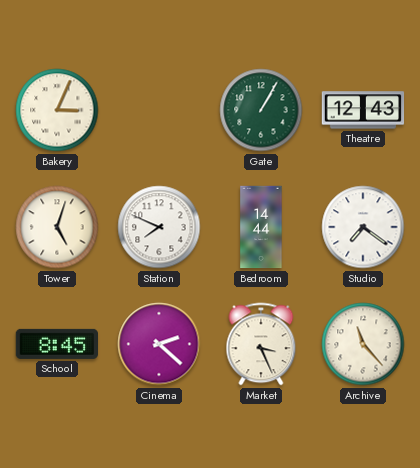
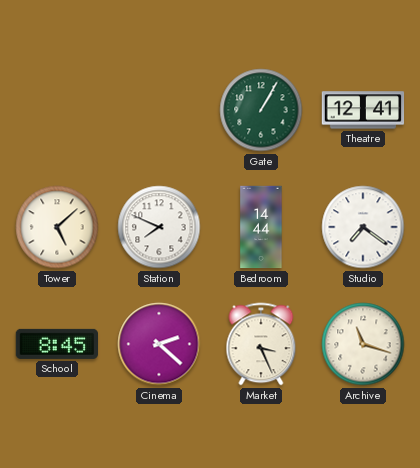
Bakery: 3:04 -> none
Theatre: 12:43 -> 12:41
Tower: 5:03 -> 5:08
Archive: 11:23 -> 11:18
